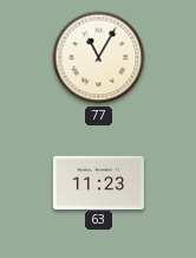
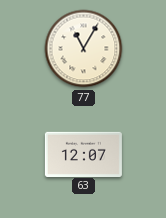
63: 11:23 -> 12:07
